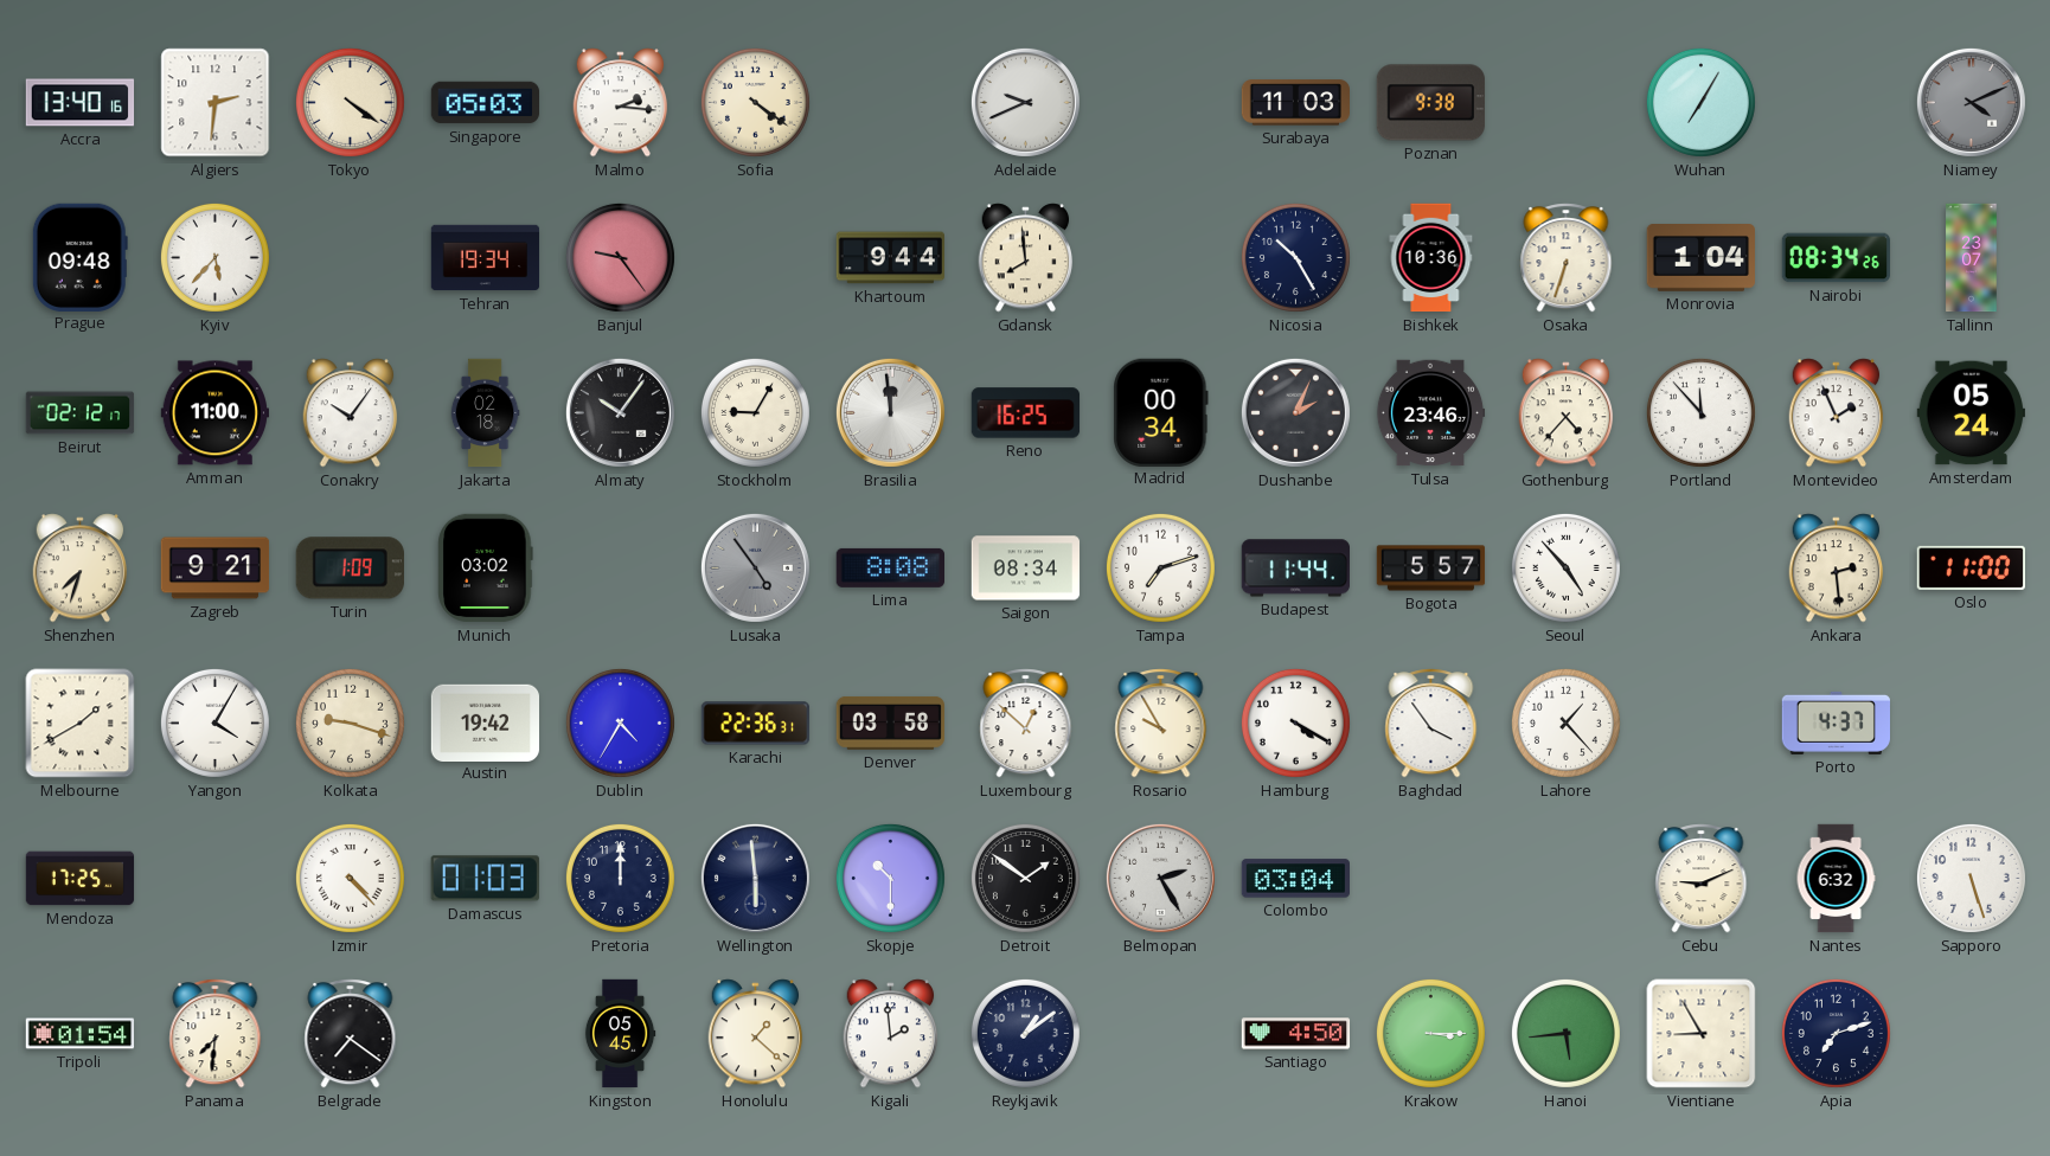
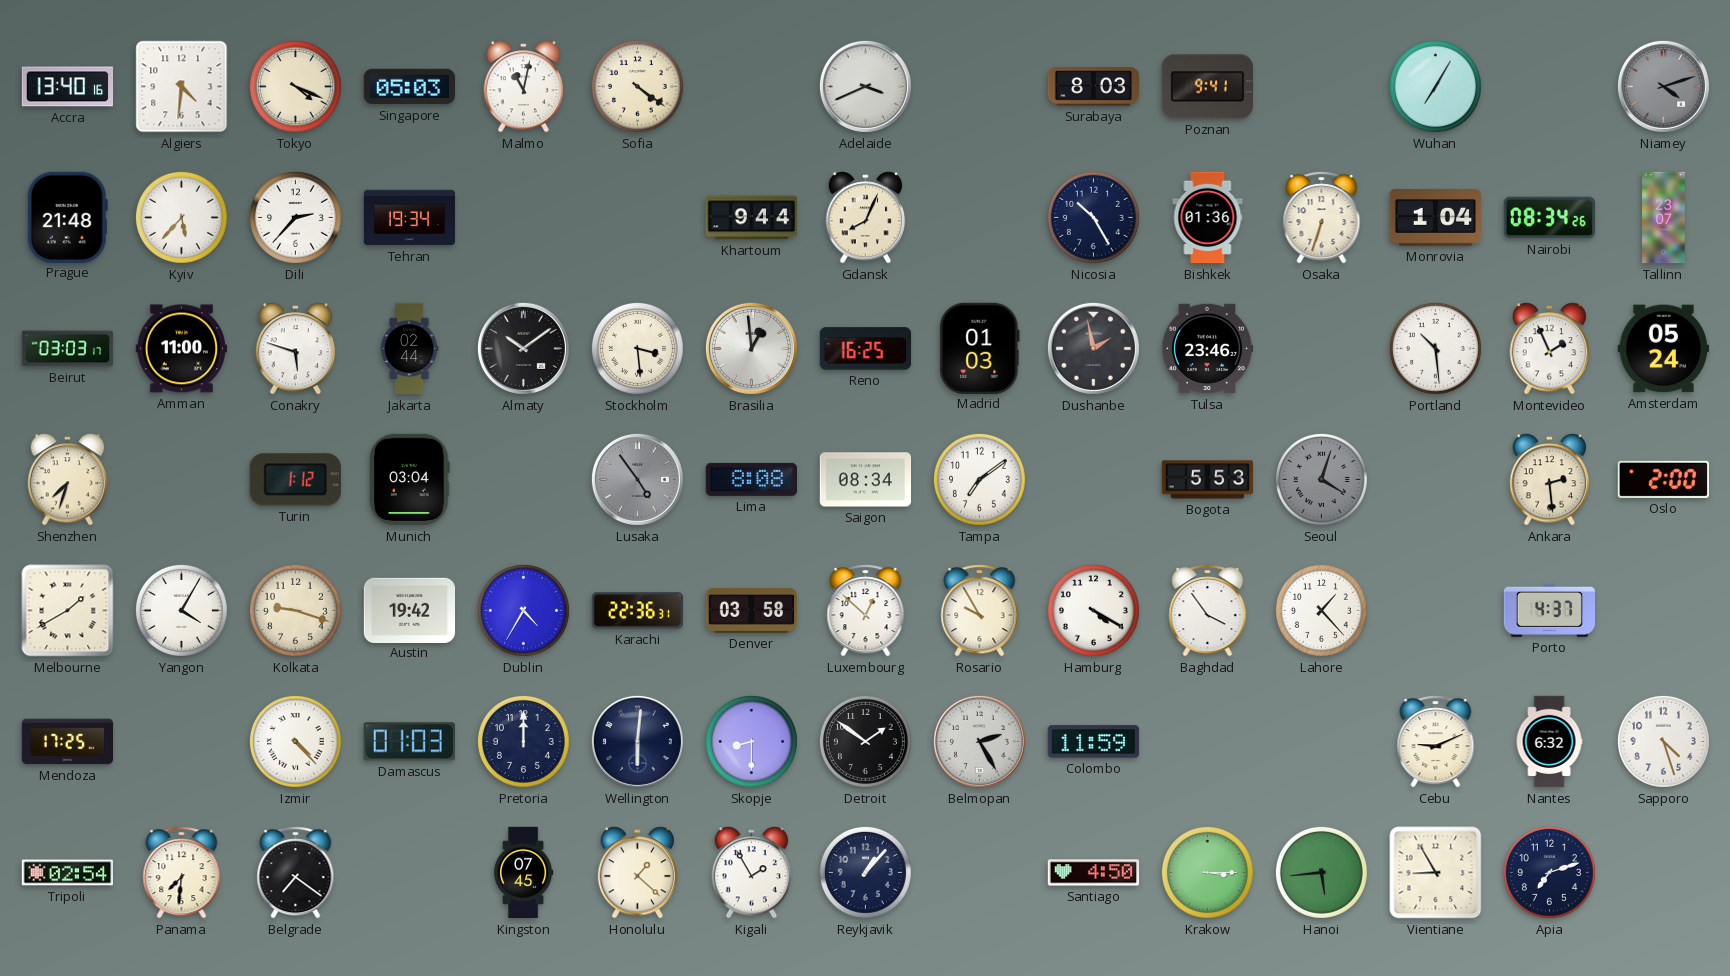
Algiers: 2:31 -> 4:31
Tokyo: 4:21 -> 4:19
Malmo: 2:16 -> 11:02
Adelaide: 9:41 -> 3:41
Surabaya: 11:03 -> 8:03
Poznan: 9:38 -> 9:41
Niamey: 4:11 -> 4:12
Prague: 09:48 -> 21:48
Dili: none -> 2:37
Banjul: 9:24 -> none
Gdansk: 7:59 -> 8:04
Bishkek: 10:36 -> 01:36
Beirut: 02:12 -> 03:03
Conakry: 10:06 -> 5:48
Jakarta: 02:18 -> 02:44
Almaty: 10:06 -> 10:09
Stockholm: 9:05 -> 3:29
Brasilia: 11:59 -> 12:59
Madrid: 00:34 -> 01:03
Dushanbe: 2:04 -> 1:58
Gothenburg: 4:37 -> none
Portland: 11:53 -> 10:29
Zagreb: 9:21 -> none
Turin: 1:09 -> 1:12
Munich: 03:02 -> 03:04
Tampa: 7:12 -> 7:09
Budapest: 11:44 -> none
Bogota: 5:57 -> 5:53
Seoul: 4:53 -> 4:03
Seoul dial: white -> grey
Oslo: 11:00 -> 2:00
Wellington: 5:59 -> 6:01
Skopje: 10:30 -> 8:30
Colombo: 03:04 -> 11:59
Sapporo: 5:27 -> 4:27
Tripoli: 01:54 -> 02:54
Kingston: 05:45 -> 07:45
Kigali: 1:59 -> 1:55
Reykjavik: 1:09 -> 1:07
